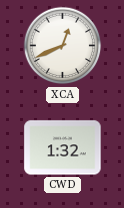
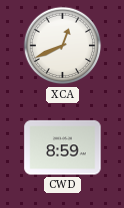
CWD: 1:32 -> 8:59
